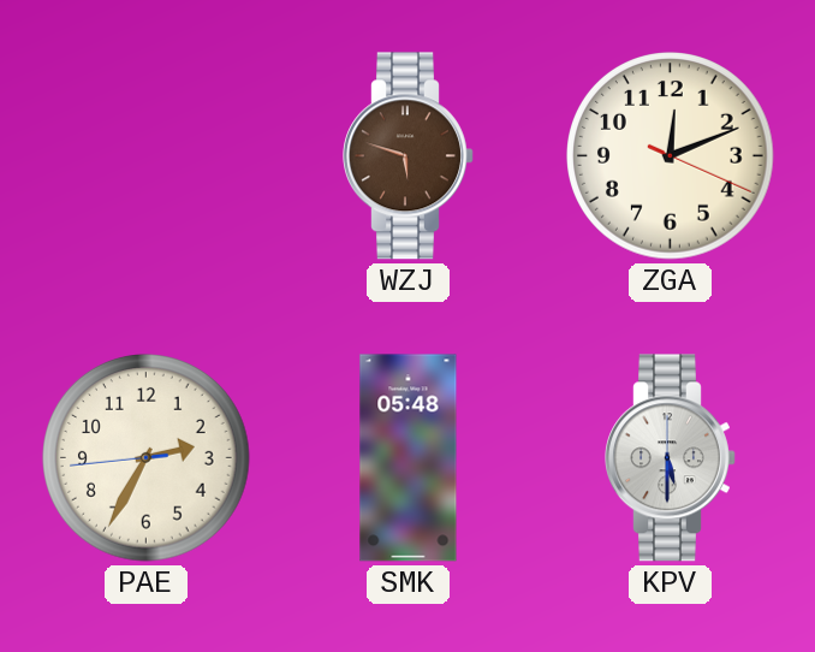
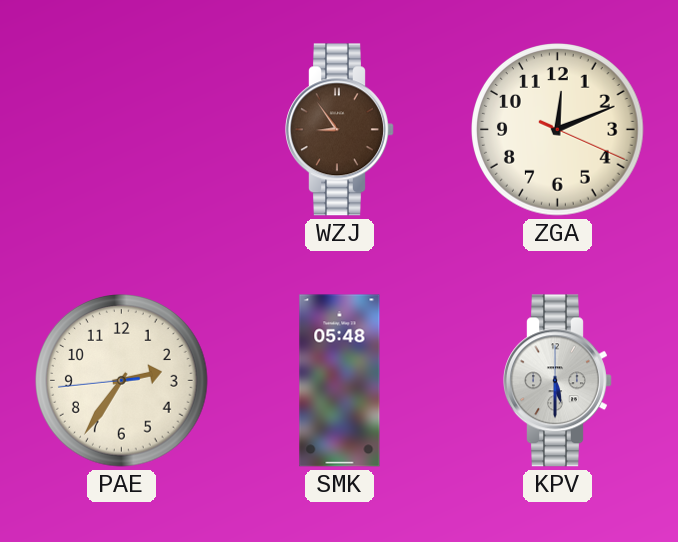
WZJ: 5:48 -> 8:54
PAE: 2:34 -> 2:35
